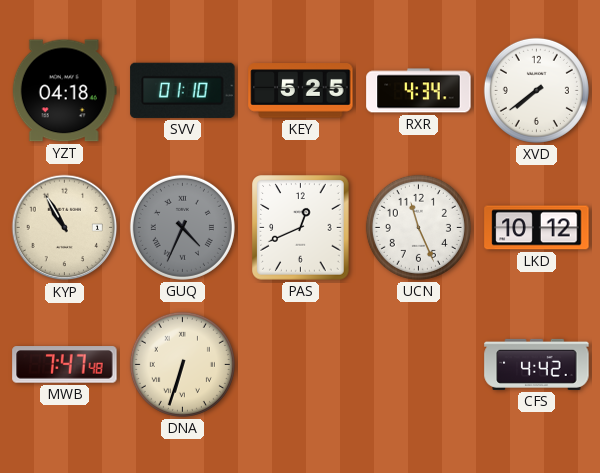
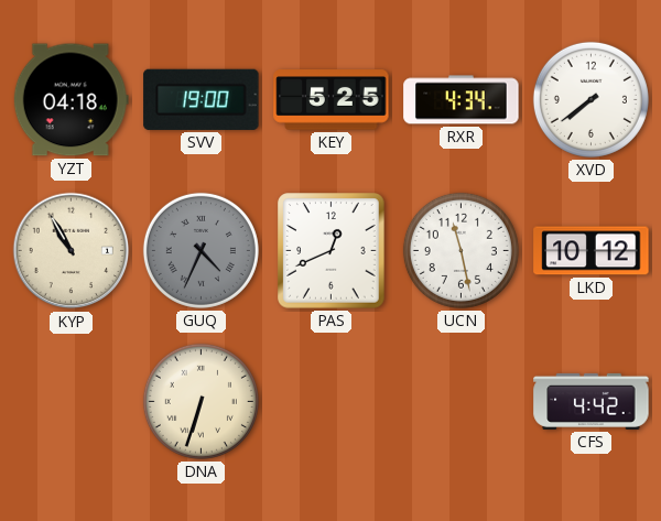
SVV: 01:10 -> 19:00
UCN: 11:26 -> 11:28
MWB: 7:47 -> none
